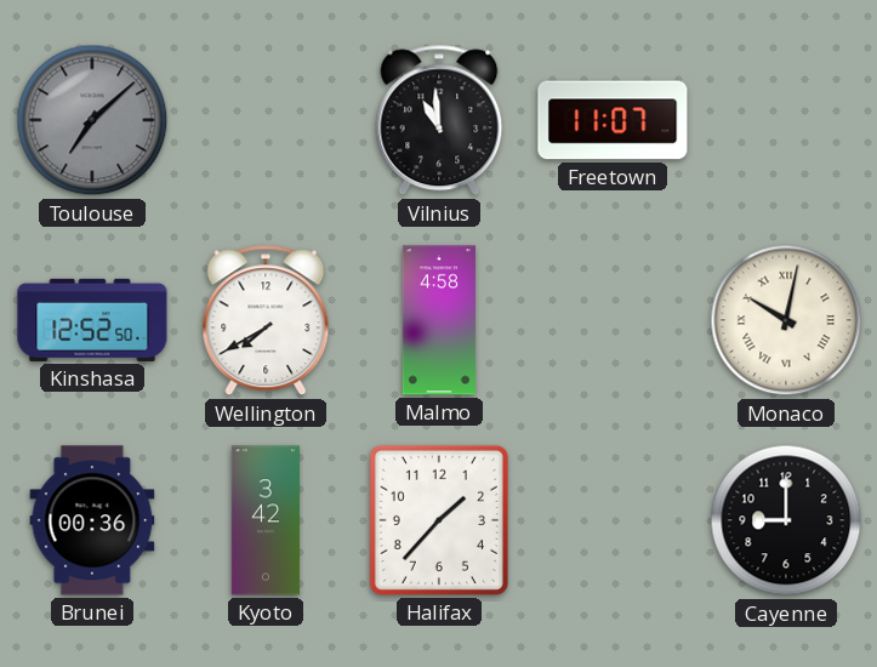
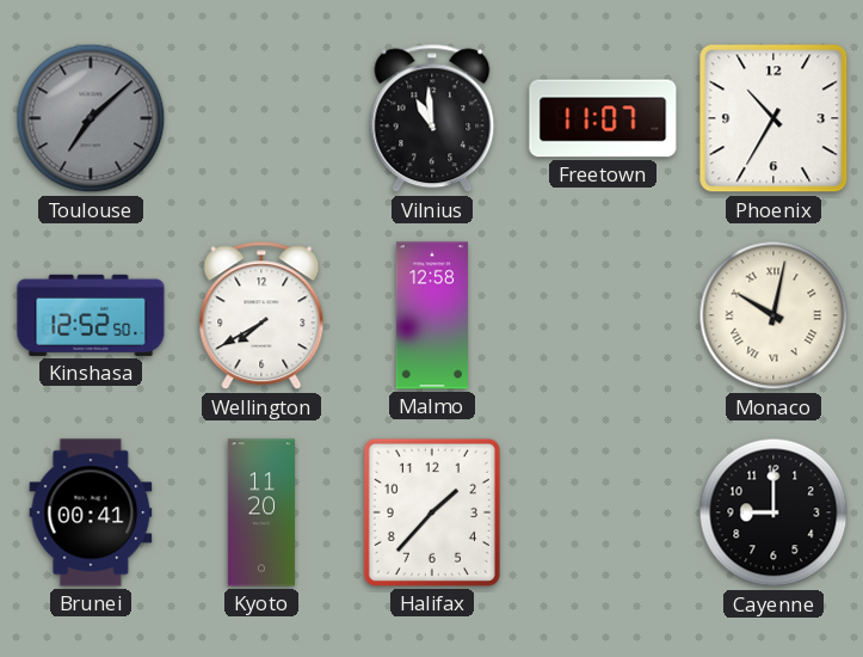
Phoenix: none -> 10:35
Malmo: 4:58 -> 12:58
Brunei: 00:36 -> 00:41
Kyoto: 3:42 -> 11:20
